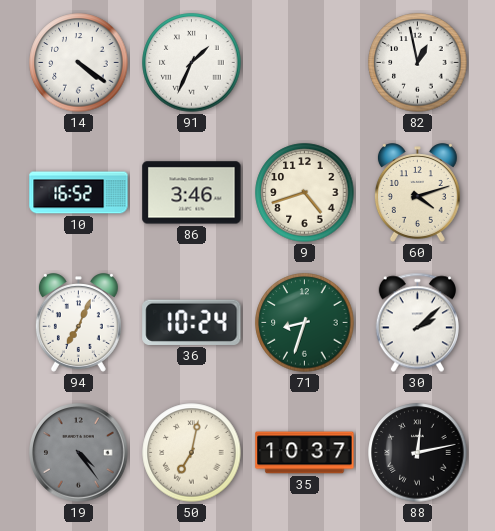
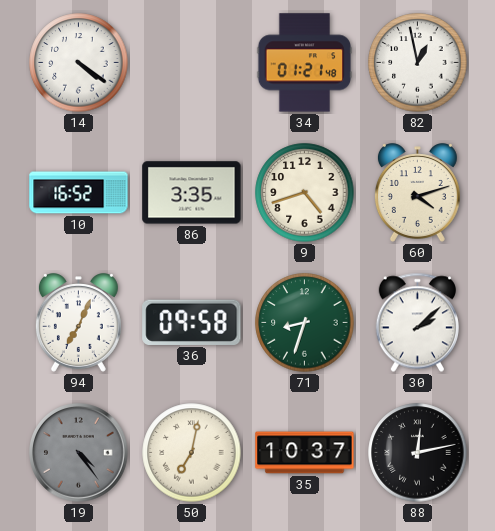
91: 1:34 -> none
34: none -> 01:21
86: 3:46 -> 3:35
36: 10:24 -> 09:58
